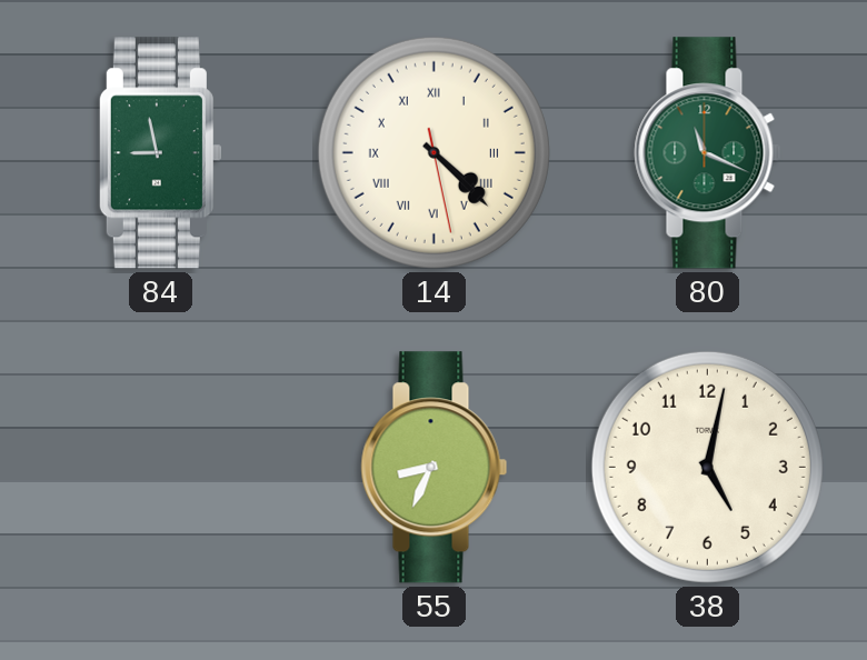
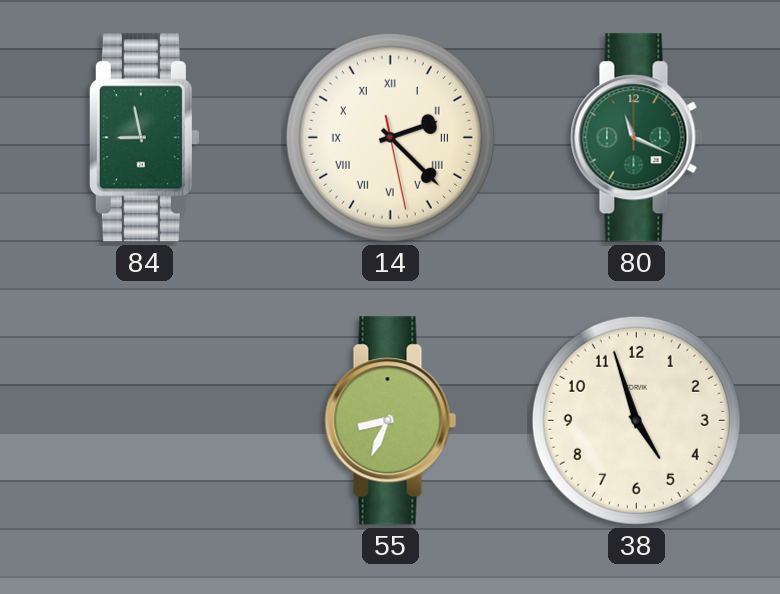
14: 4:22 -> 2:22
38: 5:02 -> 4:57
